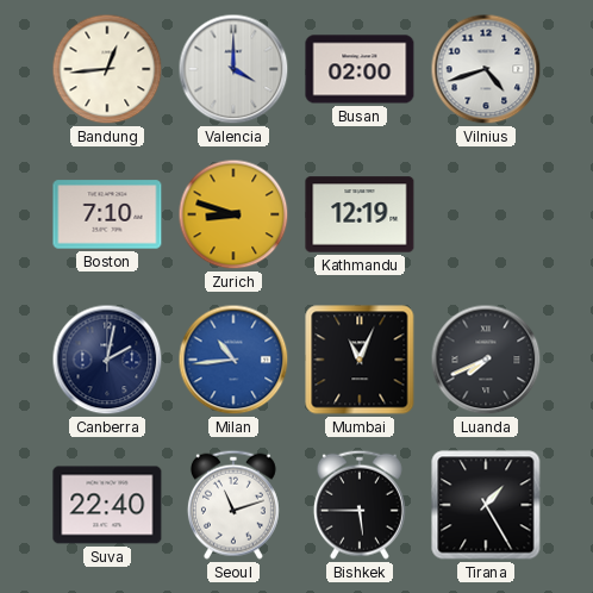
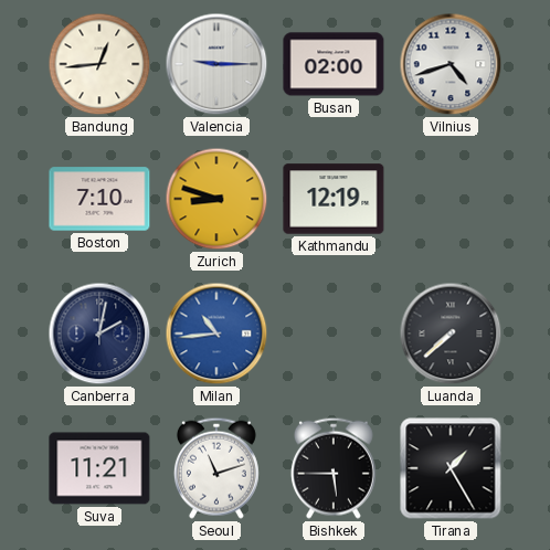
Valencia: 4:00 -> 9:15
Mumbai: 11:04 -> none
Luanda: 7:41 -> 7:38
Suva: 22:40 -> 11:21
